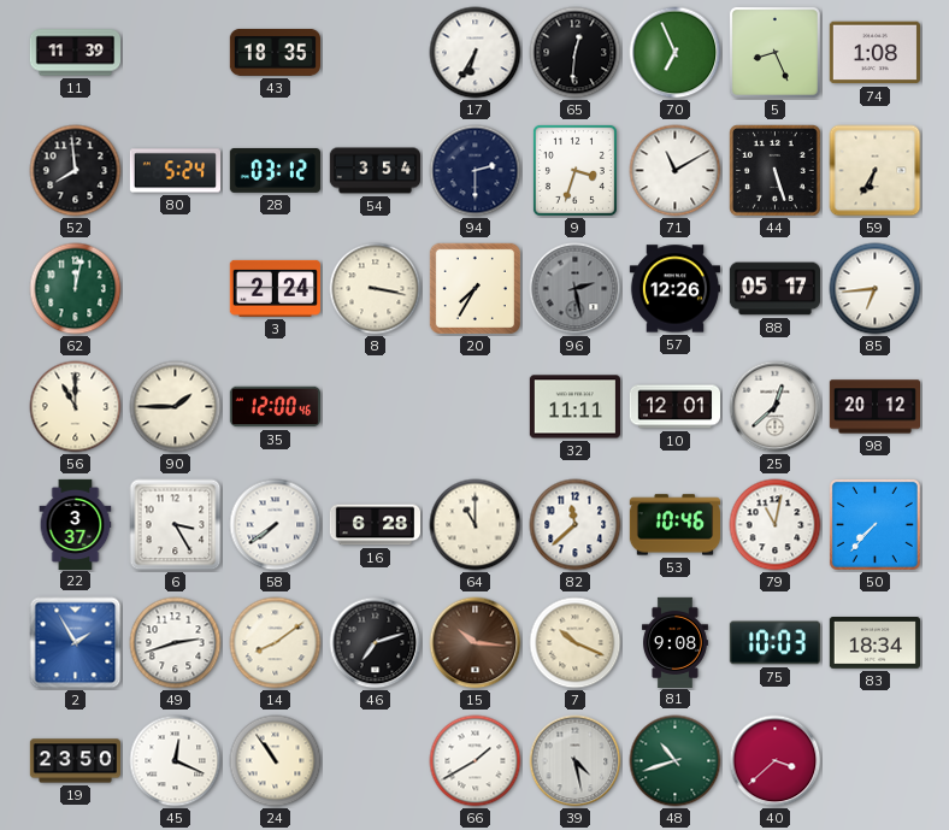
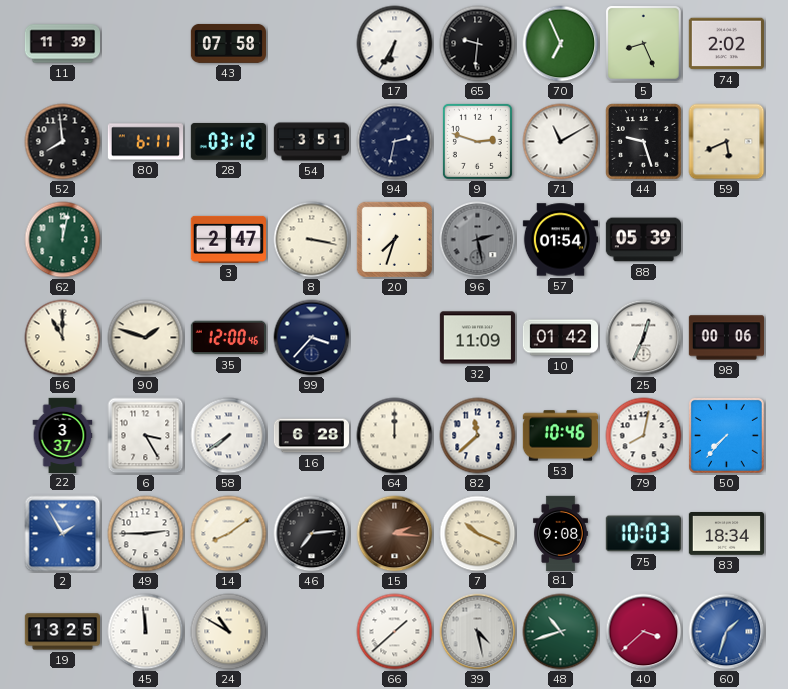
43: 18:35 -> 07:58
65: 12:31 -> 9:31
74: 1:08 -> 2:02
80: 5:24 -> 6:11
54: 3:54 -> 3:51
94: 2:30 -> 2:32
9: 3:33 -> 2:48
44: 5:27 -> 9:27
59: 6:35 -> 5:41
3: 2:24 -> 2:47
20: 7:35 -> 7:33
57: 12:26 -> 01:54
88: 05:17 -> 05:39
85: 6:44 -> none
90: 1:45 -> 1:48
99: none -> 3:37
32: 11:11 -> 11:09
10: 12:01 -> 01:42
25: 12:38 -> 12:34
98: 20:12 -> 00:06
64: 11:00 -> 12:00
79: 11:02 -> 8:02
49: 2:42 -> 2:45
46: 7:12 -> 7:14
15: 10:16 -> 2:16
19: 23:50 -> 13:25
45: 12:19 -> 11:59
24: 10:54 -> 10:50
66: 1:40 -> 1:38
60: none -> 1:33
